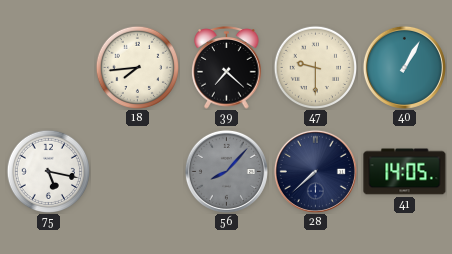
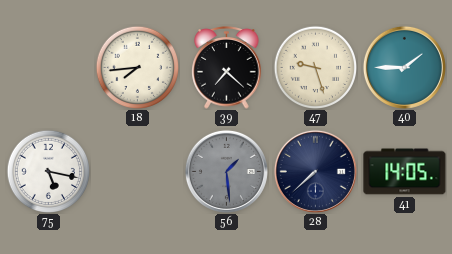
47: 9:30 -> 9:27
40: 1:05 -> 1:45
56: 8:07 -> 1:29
